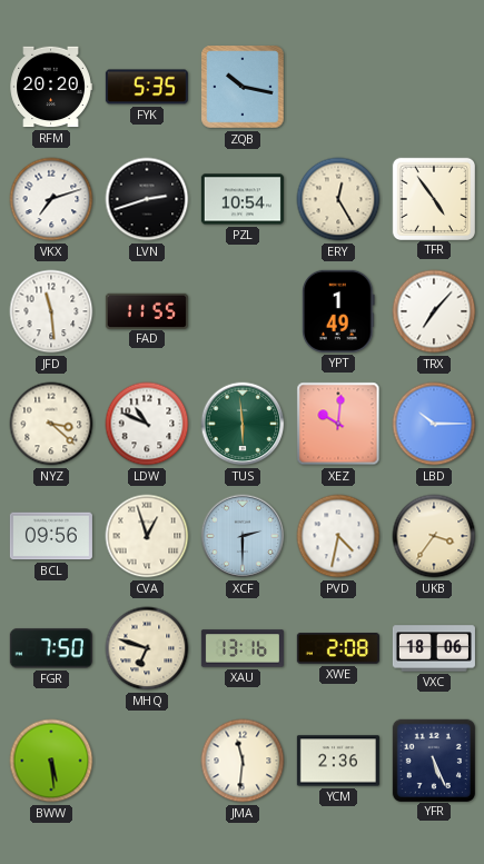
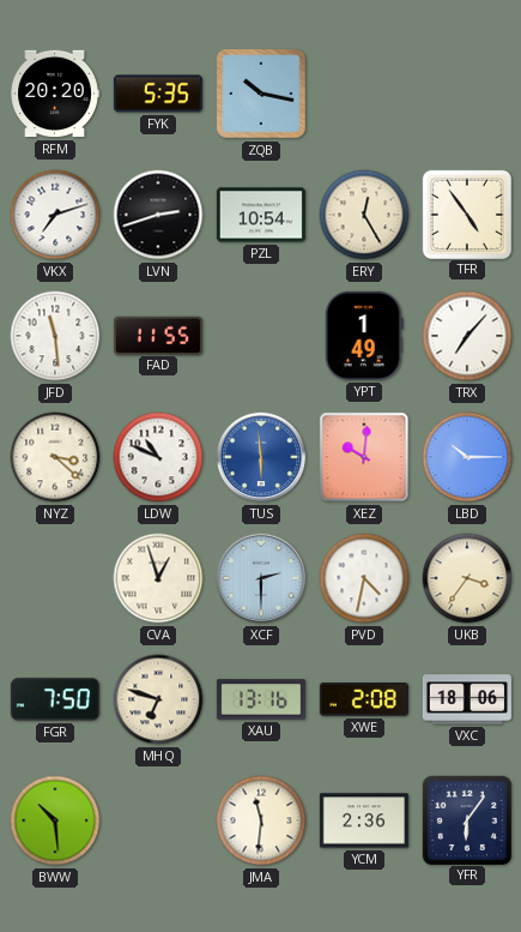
TUS dial: green -> blue
BCL: 09:56 -> none
BWW: 5:29 -> 10:29
YFR: 5:26 -> 6:06
